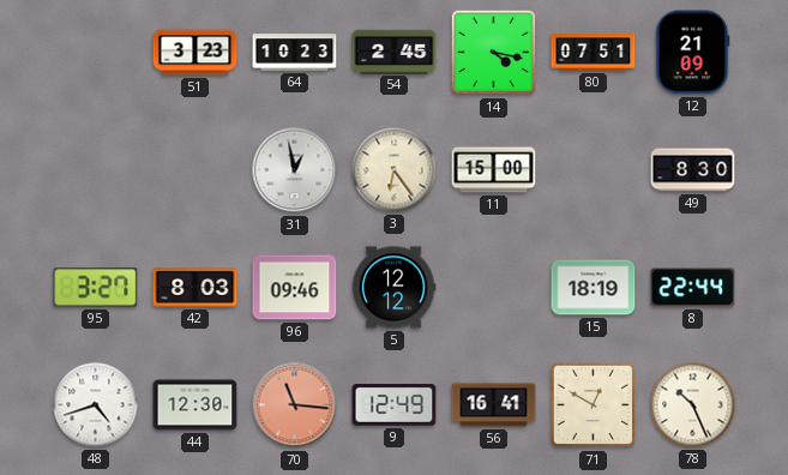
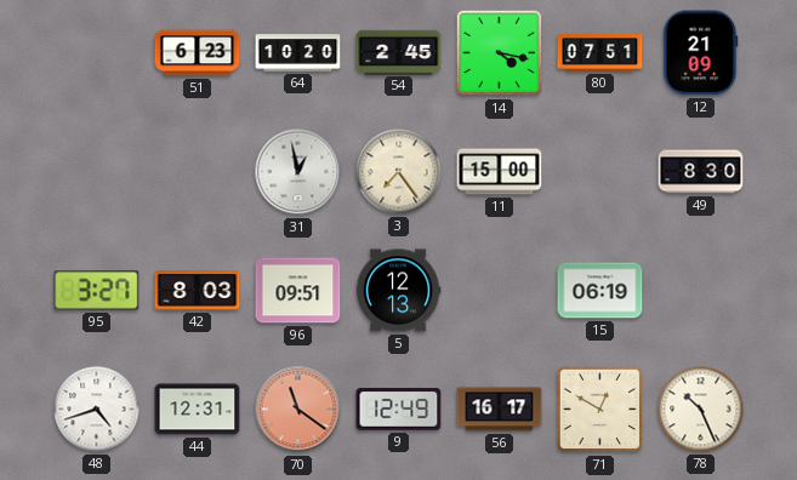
51: 3:23 -> 6:23
64: 10:23 -> 10:20
3: 6:24 -> 7:24
96: 09:46 -> 09:51
5: 12:12 -> 12:13
15: 18:19 -> 06:19
8: 22:44 -> none
44: 12:30 -> 12:31
70: 11:16 -> 11:21
56: 16:41 -> 16:17
